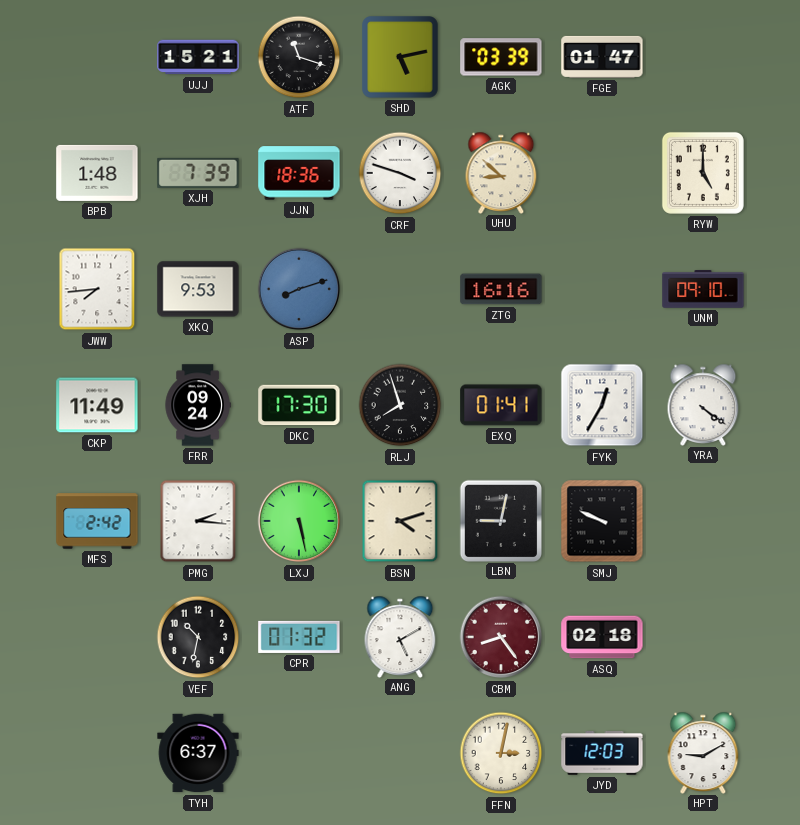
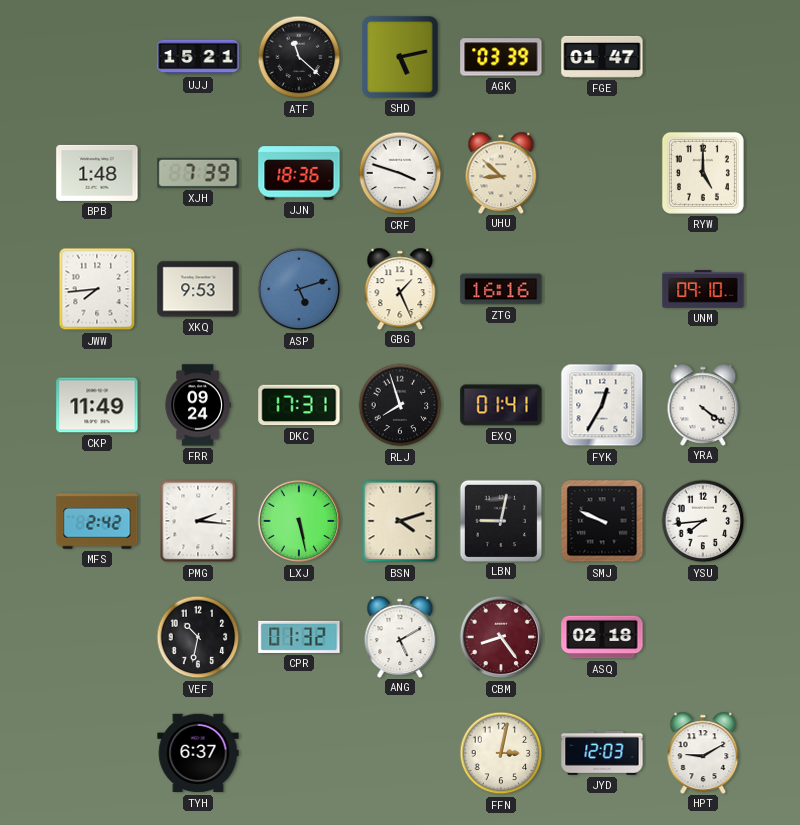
ATF: 11:18 -> 11:22
ASP: 8:12 -> 5:12
GBG: none -> 1:26
DKC: 17:30 -> 17:31
YSU: none -> 7:44
